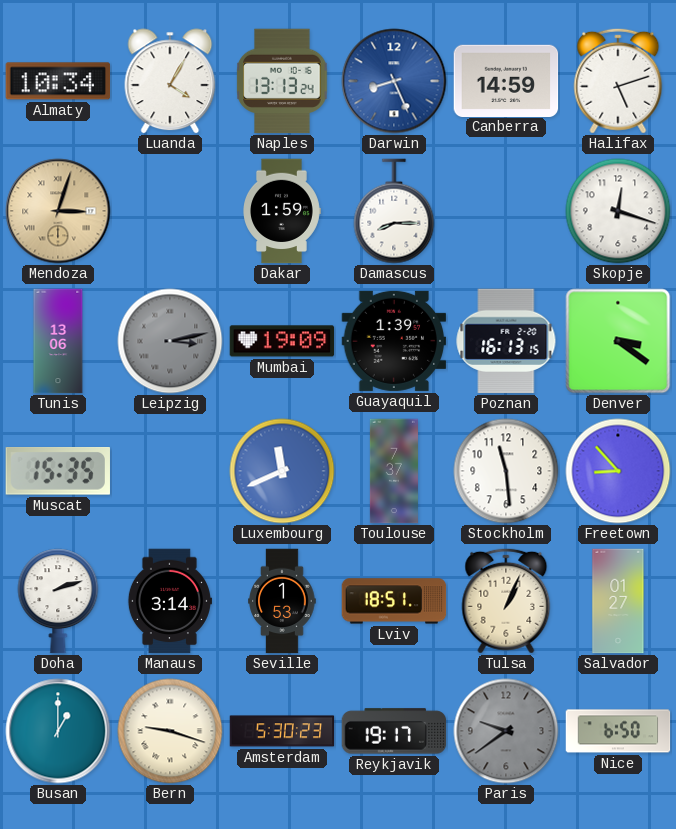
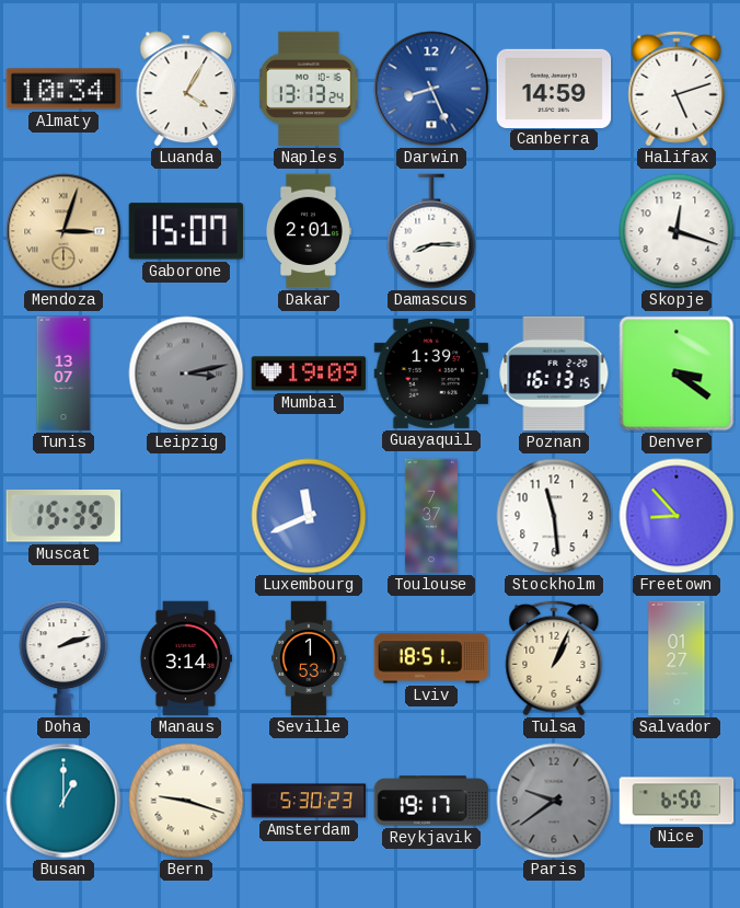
Gaborone: none -> 15:07
Dakar: 1:59 -> 2:01
Tunis: 13:06 -> 13:07
